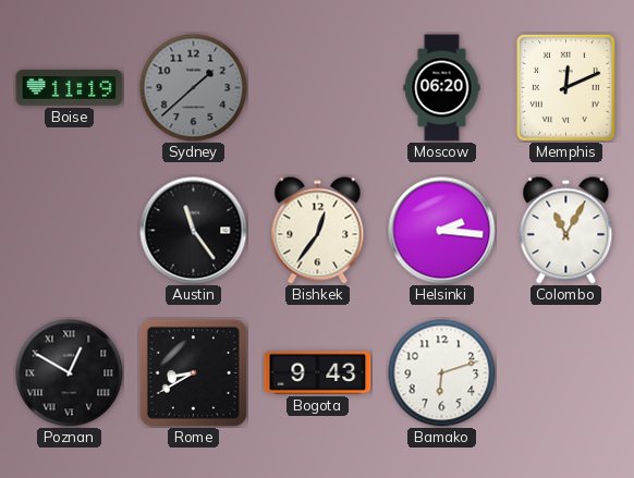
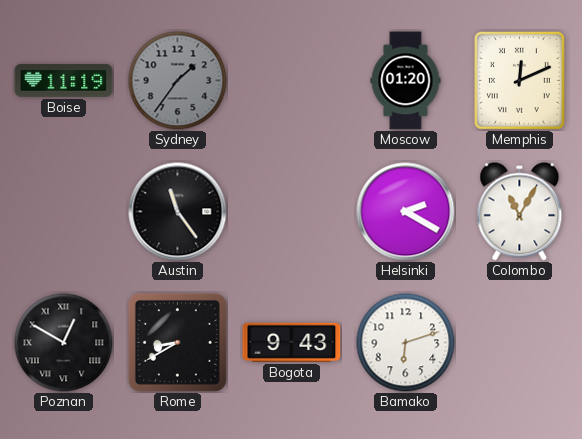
Sydney: 1:38 -> 1:36
Moscow: 06:20 -> 01:20
Bishkek: 12:36 -> none
Helsinki: 2:16 -> 2:20
